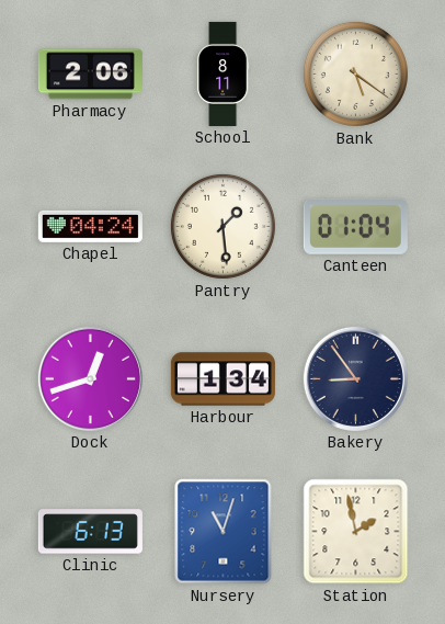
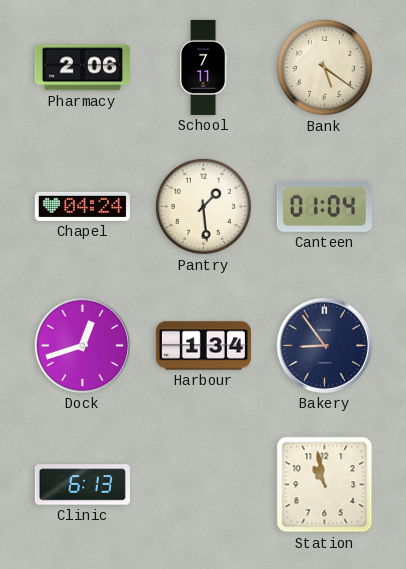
School: 8:11 -> 7:11
Nursery: 11:03 -> none
Station: 1:58 -> 10:58
